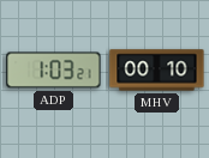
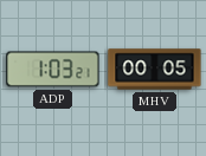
MHV: 00:10 -> 00:05
